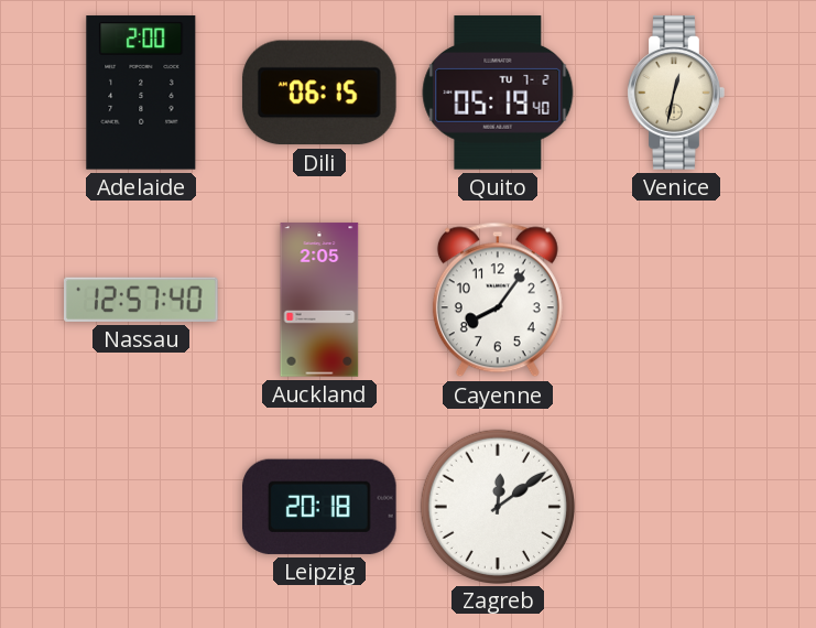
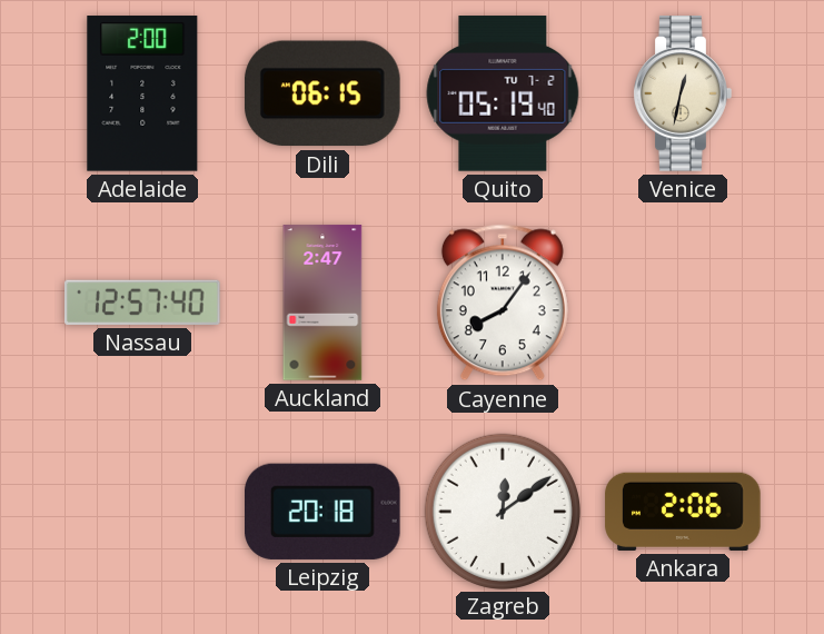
Auckland: 2:05 -> 2:47
Ankara: none -> 2:06
